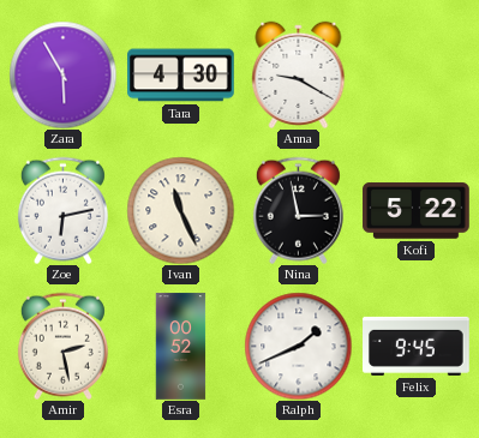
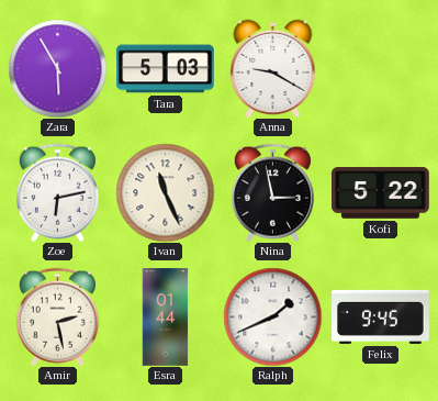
Tara: 4:30 -> 5:03
Esra: 00:52 -> 01:44
